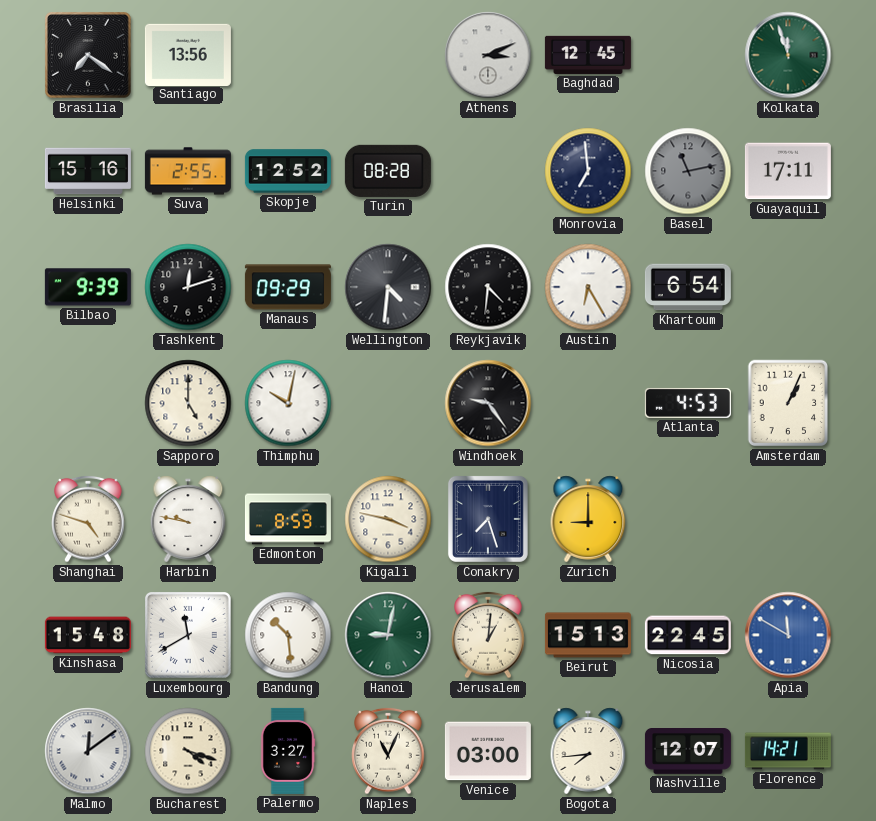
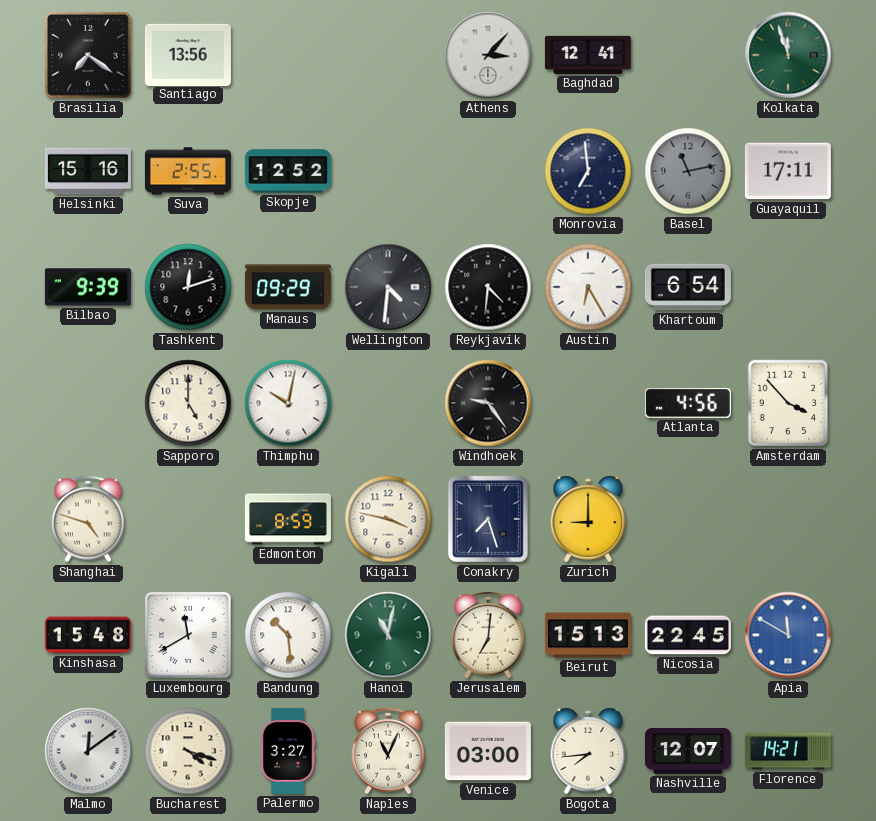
Athens: 3:11 -> 3:07
Baghdad: 12:45 -> 12:41
Turin: 08:28 -> none
Atlanta: 4:53 -> 4:56
Amsterdam: 1:04 -> 3:53
Harbin: 9:47 -> none
Hanoi: 9:02 -> 11:02
Jerusalem: 1:01 -> 7:01
